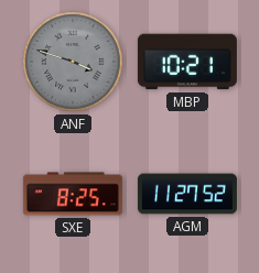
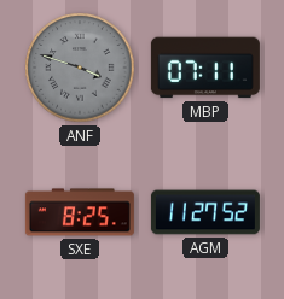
MBP: 10:21 -> 07:11
